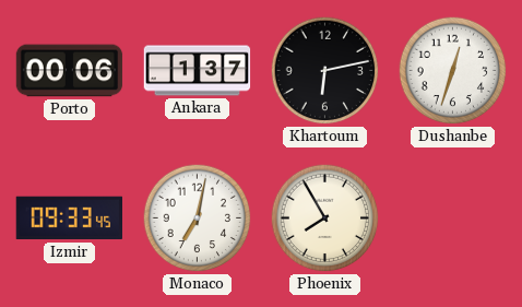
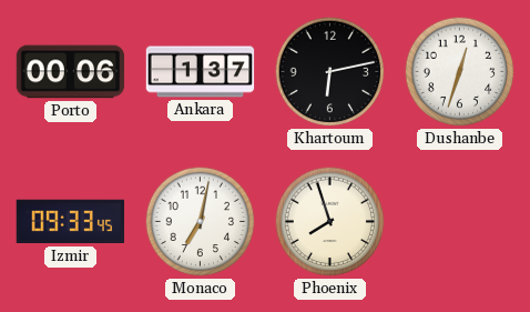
Phoenix: 7:55 -> 7:57
